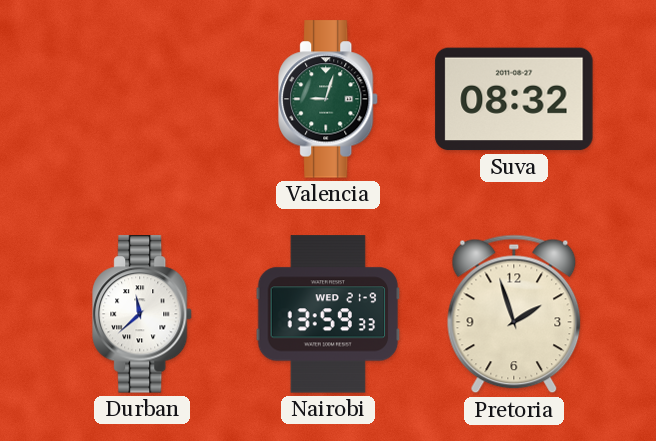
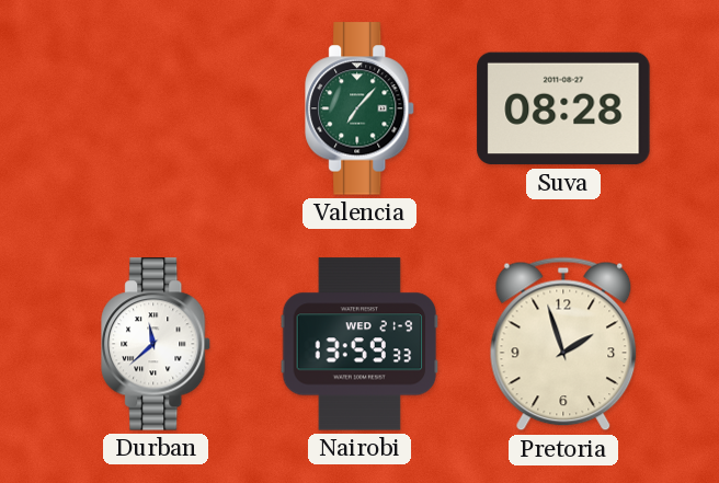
Valencia: 9:03 -> 7:07
Suva: 08:32 -> 08:28
